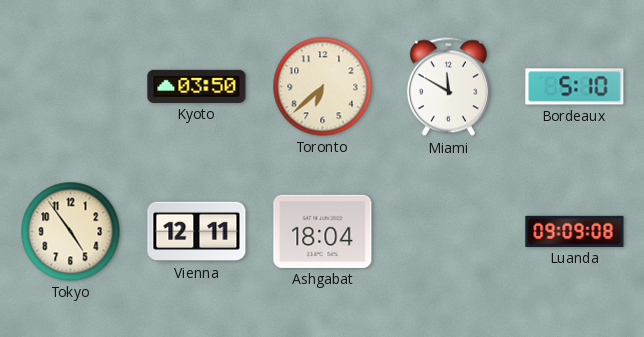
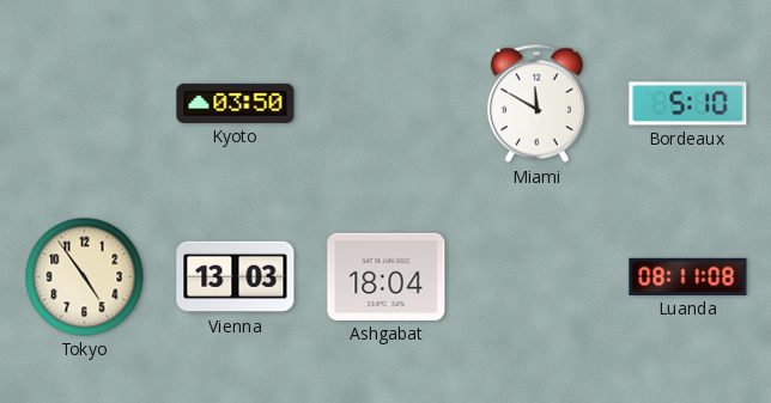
Toronto: 6:38 -> none
Vienna: 12:11 -> 13:03
Luanda: 09:09 -> 08:11
